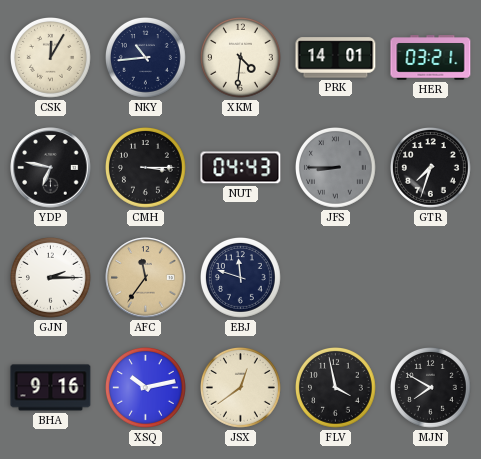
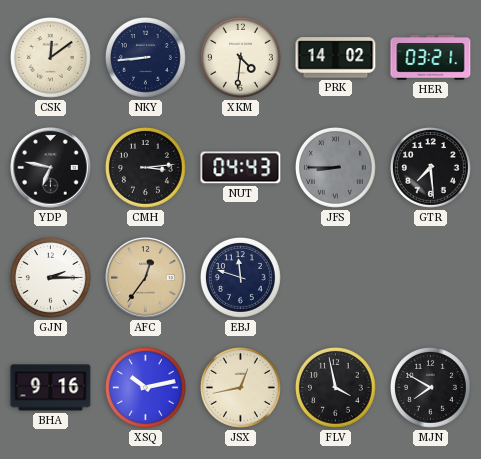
CSK: 12:05 -> 12:09
NKY: 10:44 -> 8:44
PRK: 14:01 -> 14:02
CMH: 3:15 -> 3:14
GTR: 7:33 -> 7:29
AFC: 11:36 -> 12:36
JSX: 12:39 -> 12:43
